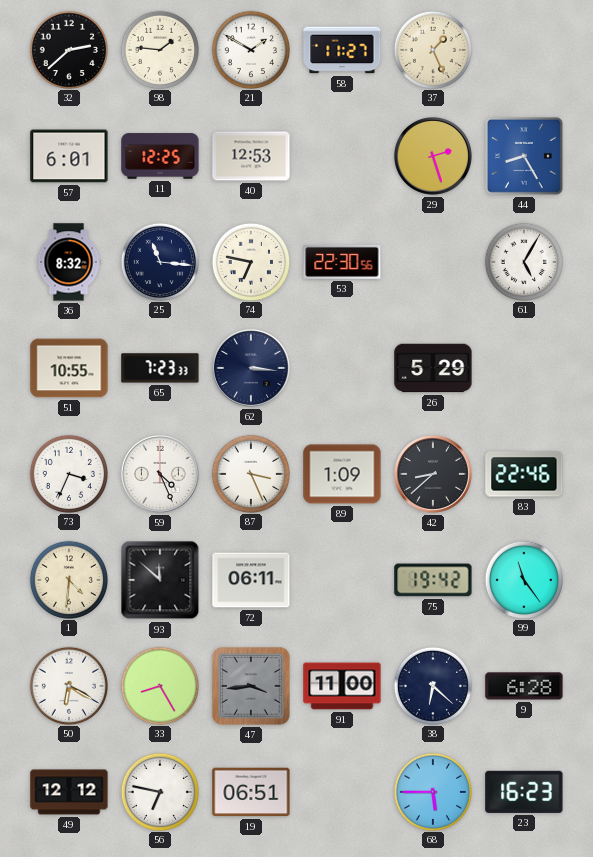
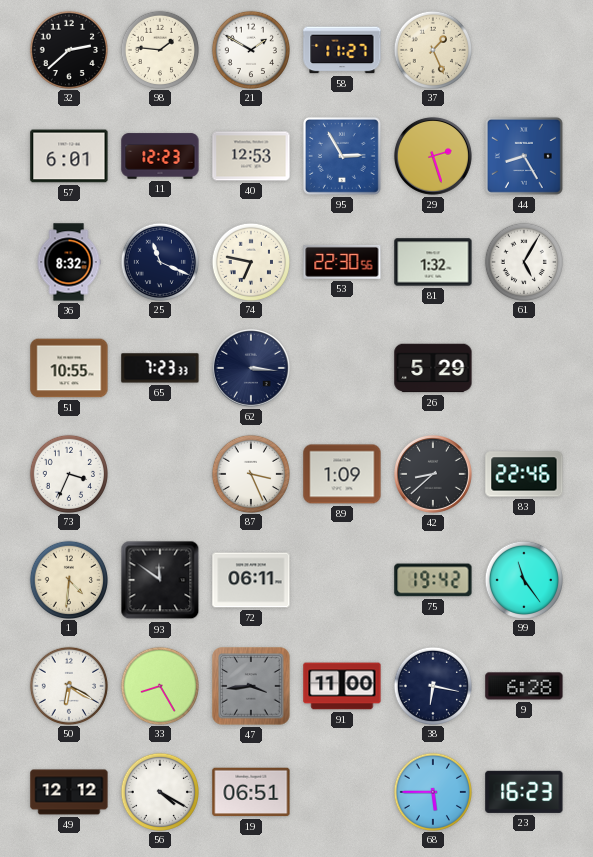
11: 12:25 -> 12:23
95: none -> 2:55
25: 11:16 -> 11:19
81: none -> 1:32
59: 4:26 -> none
93: 11:52 -> 11:51
38: 6:22 -> 6:17
56: 6:47 -> 4:20
